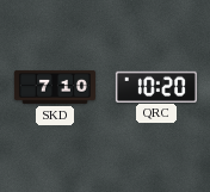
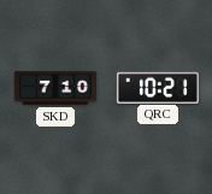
QRC: 10:20 -> 10:21
